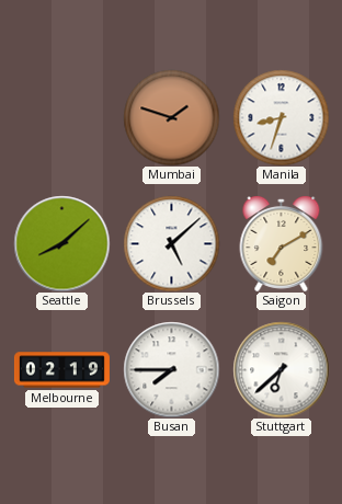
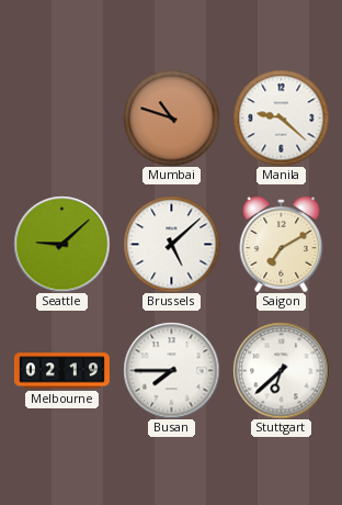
Mumbai: 1:48 -> 10:48
Manila: 8:33 -> 9:22
Seattle: 8:08 -> 9:08
